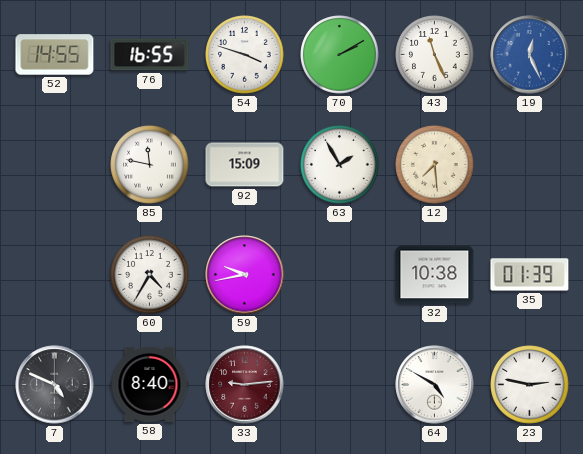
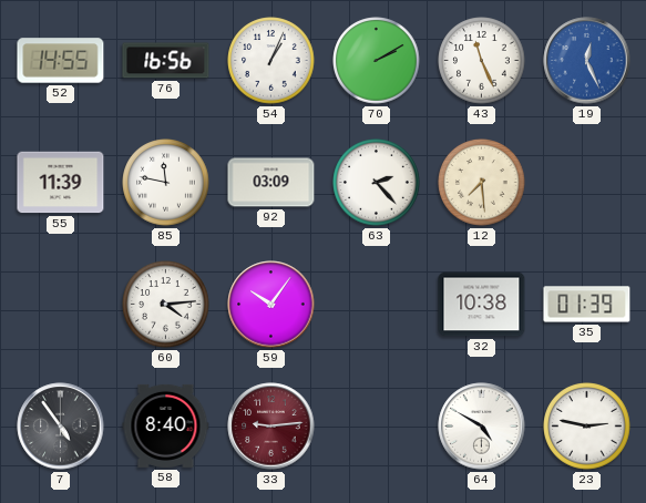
76: 16:55 -> 16:56
54: 3:48 -> 1:04
55: none -> 11:39
92: 15:09 -> 03:09
63: 1:55 -> 2:23
60: 4:35 -> 4:14
59: 9:43 -> 10:06
7: 4:49 -> 4:54
